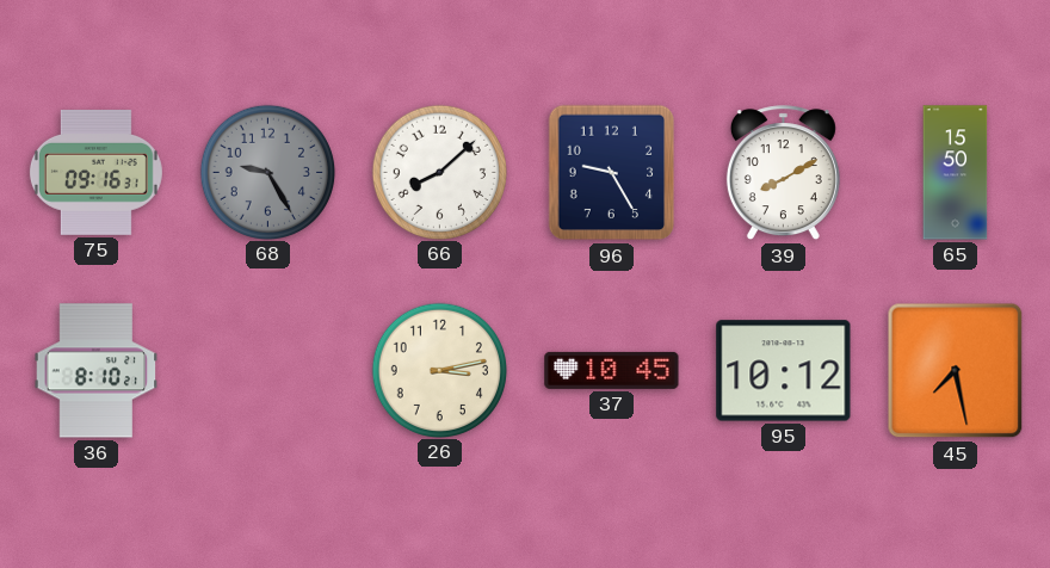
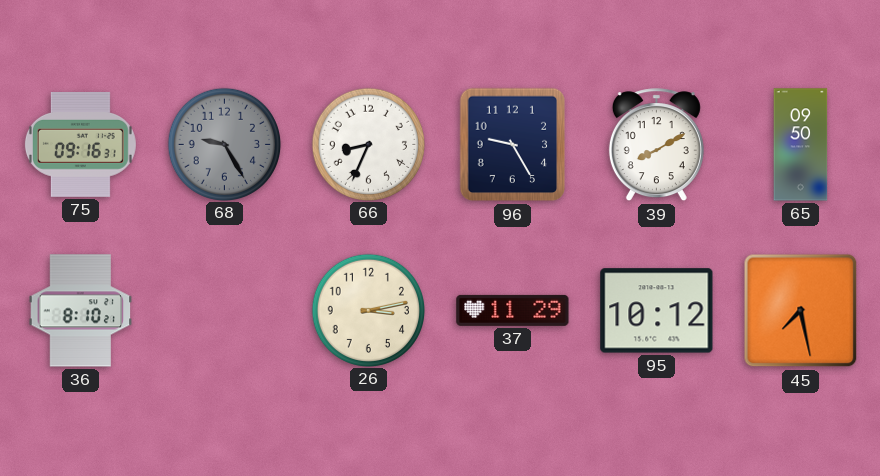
66: 8:08 -> 8:34
65: 15:50 -> 09:50
37: 10:45 -> 11:29
